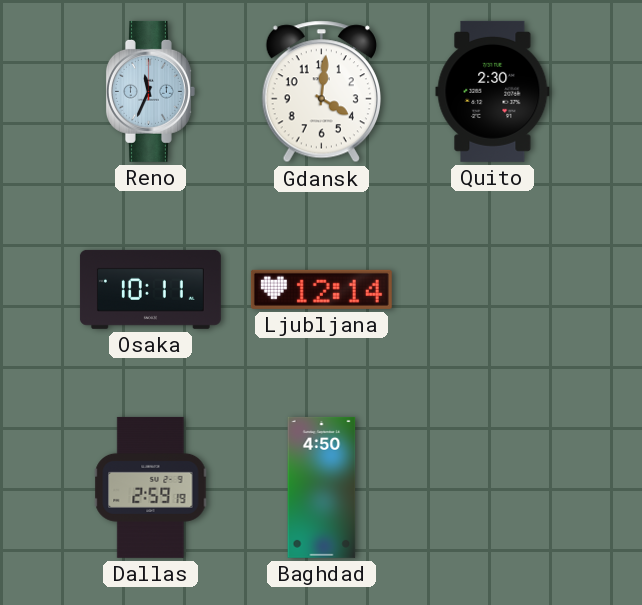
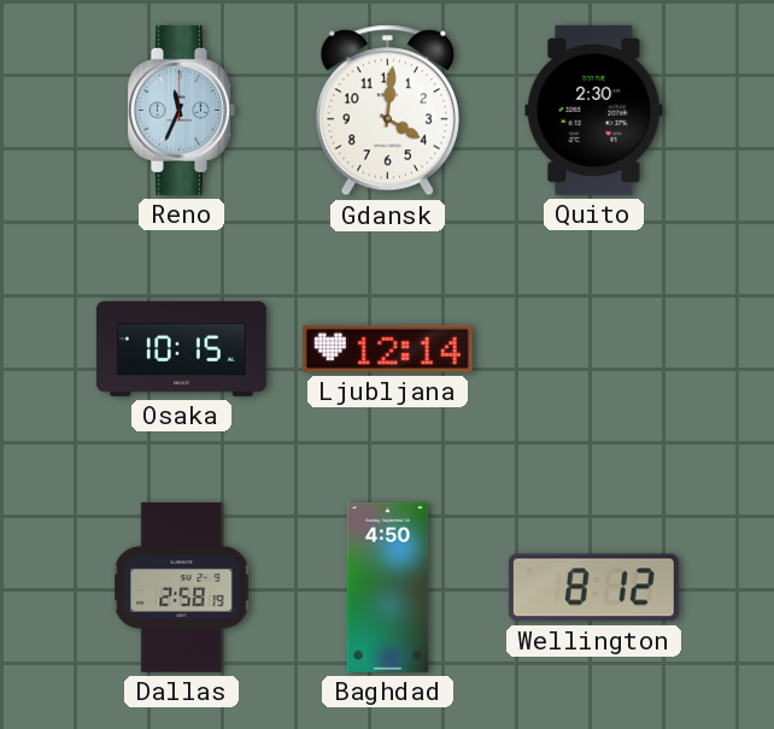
Osaka: 10:11 -> 10:15
Dallas: 2:59 -> 2:58
Wellington: none -> 8:12
